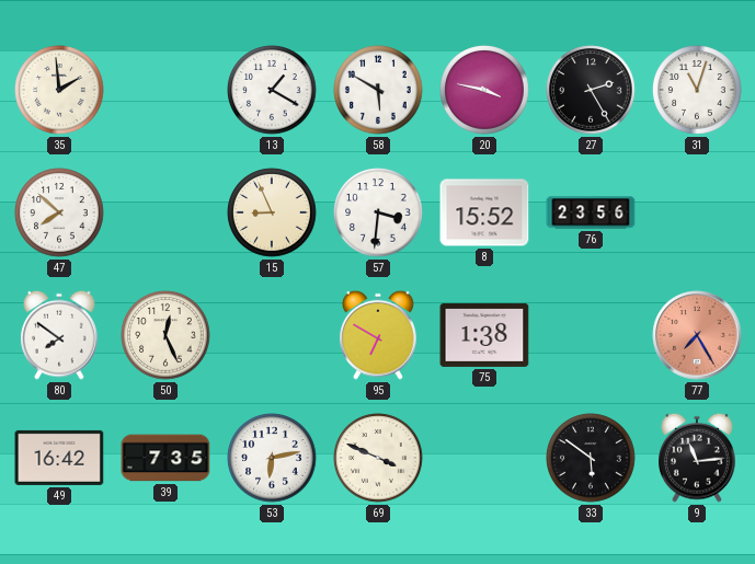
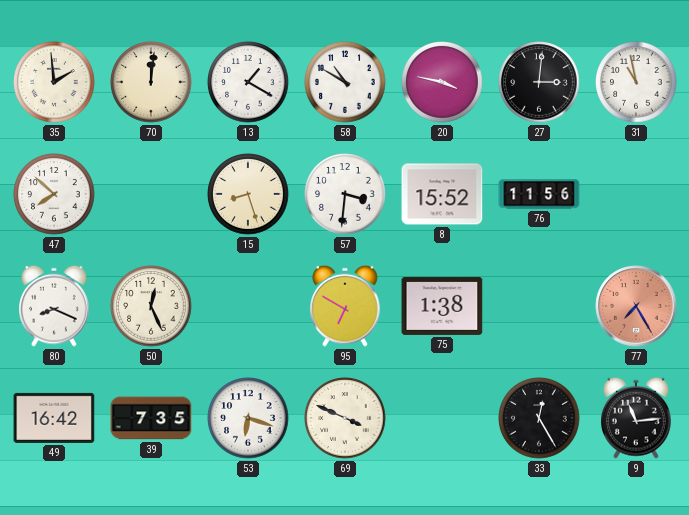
70: none -> 12:01
58: 5:50 -> 10:50
27: 2:25 -> 3:01
31: 11:03 -> 10:58
15: 8:56 -> 8:27
76: 23:56 -> 11:56
80: 7:51 -> 8:19
53: 6:13 -> 6:18
33: 5:51 -> 12:25
